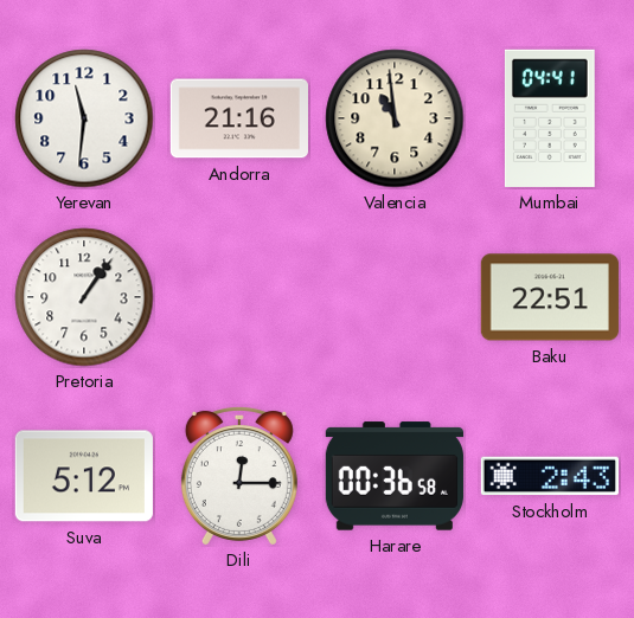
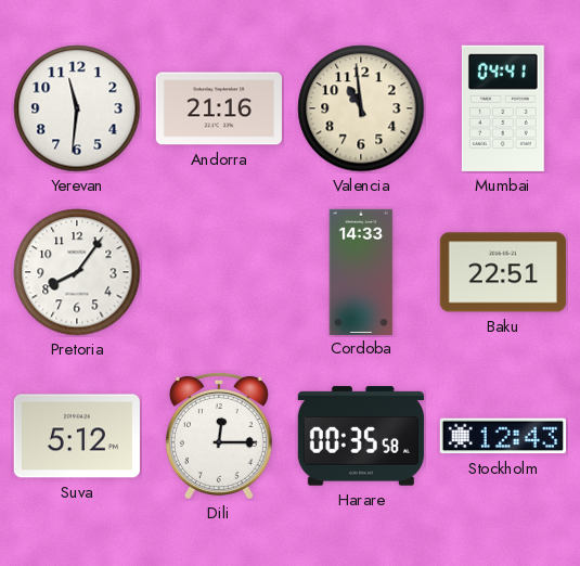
Pretoria: 1:06 -> 8:06
Cordoba: none -> 14:33
Harare: 00:36 -> 00:35
Stockholm: 2:43 -> 12:43
